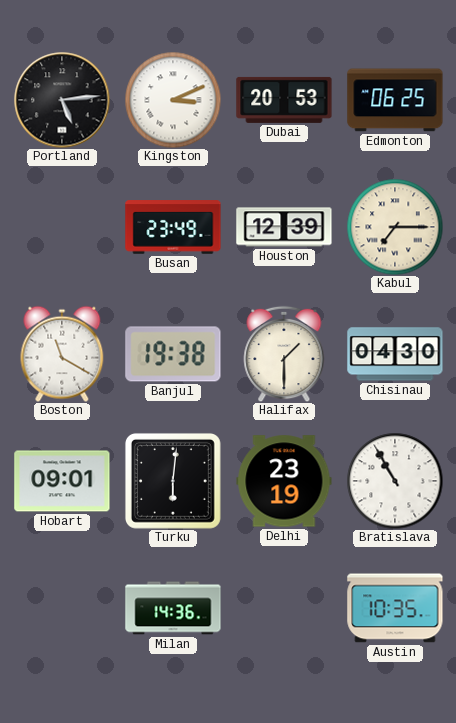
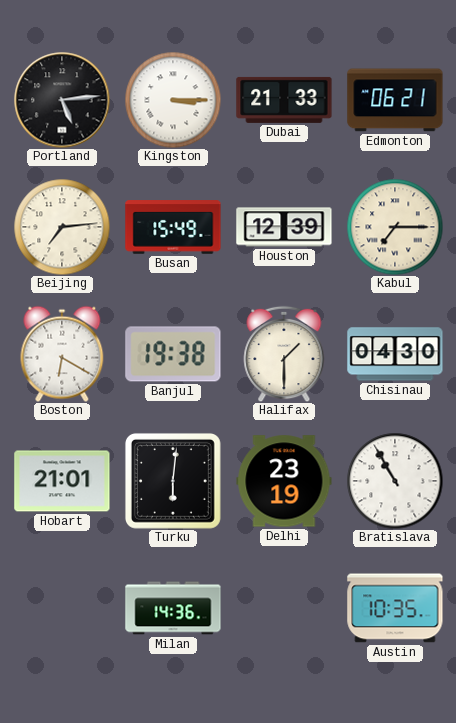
Kingston: 3:11 -> 3:15
Dubai: 20:53 -> 21:33
Edmonton: 06:25 -> 06:21
Beijing: none -> 7:14
Busan: 23:49 -> 15:49
Boston: 11:20 -> 6:20
Hobart: 09:01 -> 21:01
